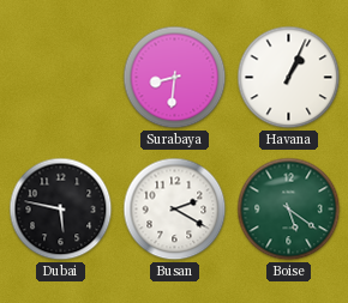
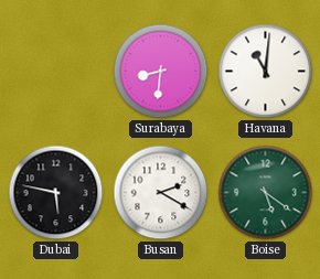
Havana: 1:04 -> 11:01
